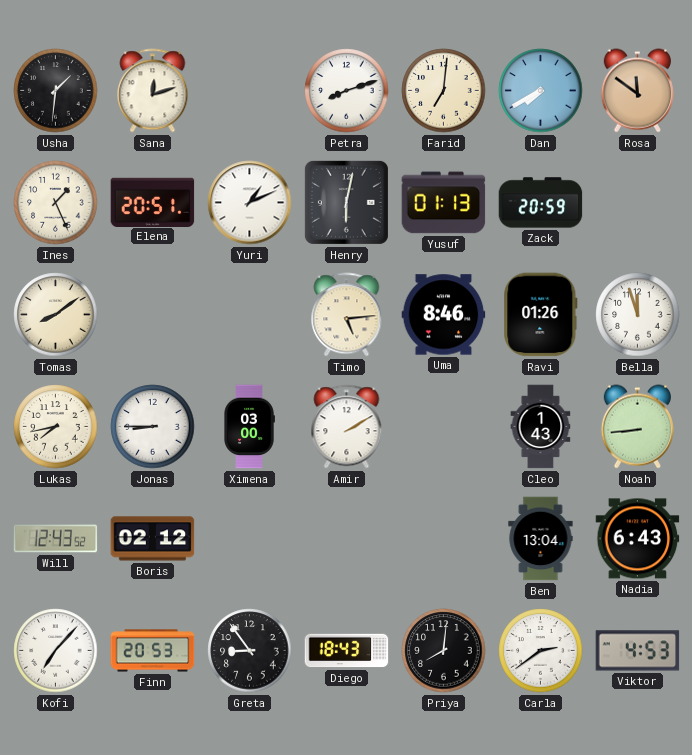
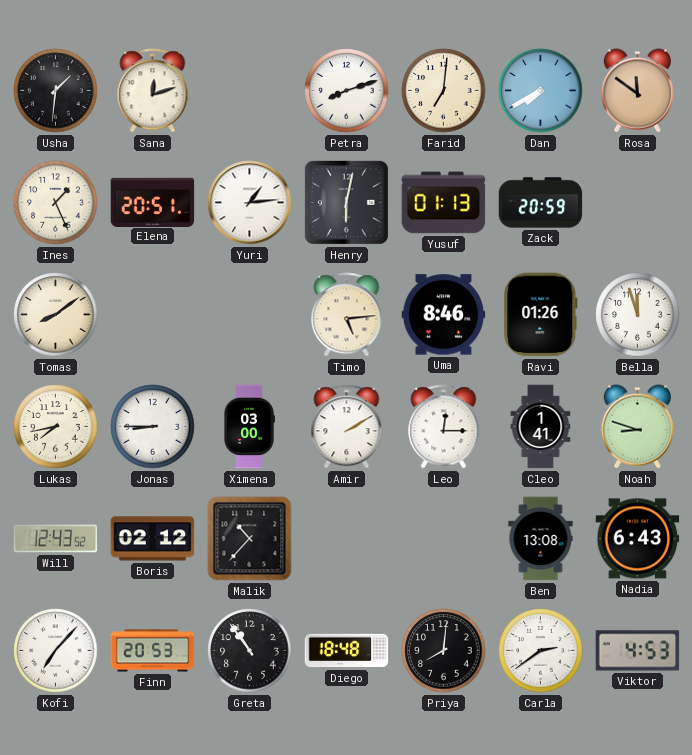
Yuri: 1:11 -> 1:14
Leo: none -> 12:15
Cleo: 1:43 -> 1:41
Noah: 8:44 -> 8:48
Malik: none -> 10:37
Ben: 13:04 -> 13:08
Greta: 8:54 -> 10:54
Diego: 18:43 -> 18:48
